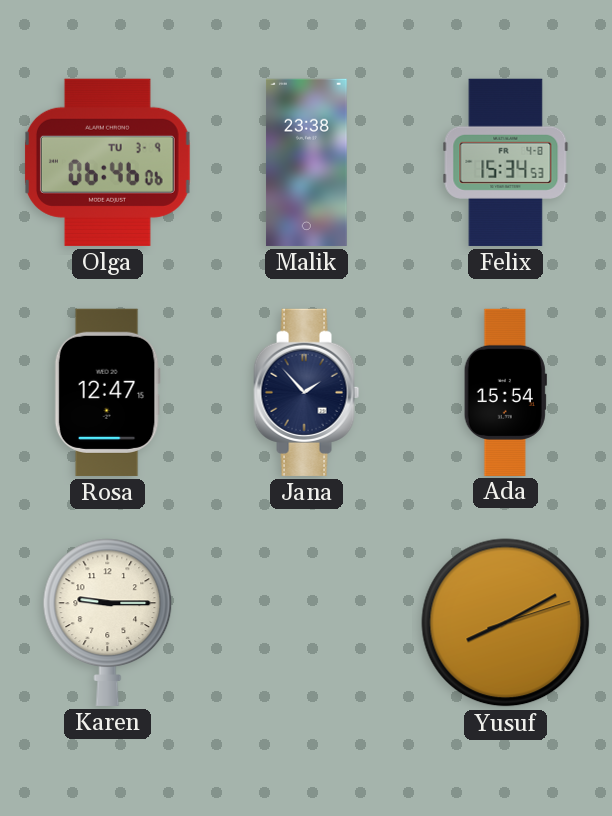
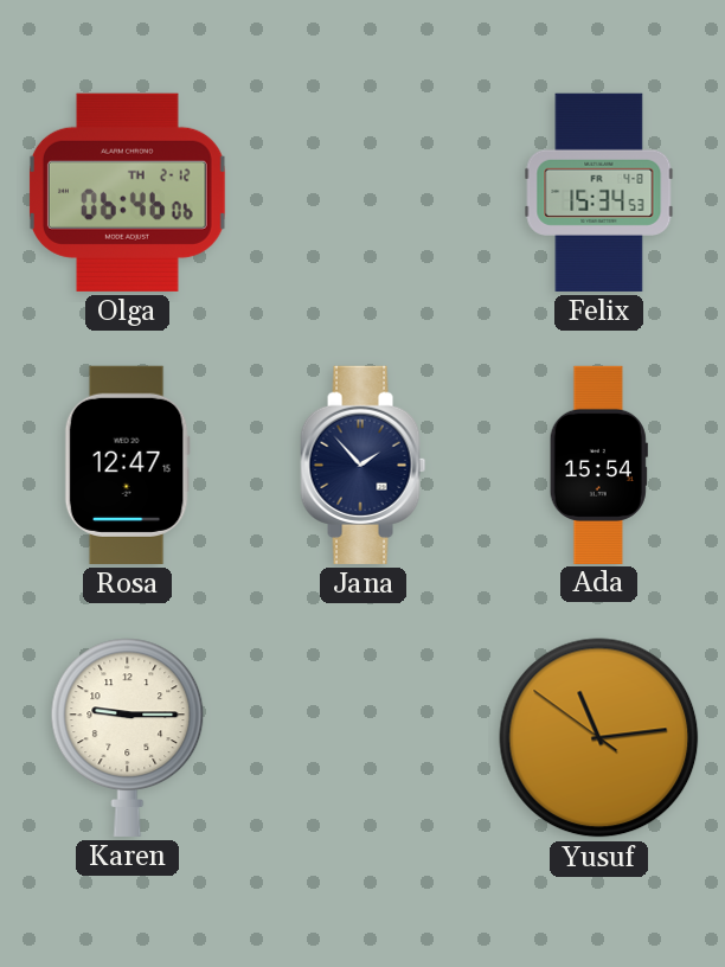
Olga date: TU 3-9 -> TH 2-12
Malik: 23:38 -> none
Yusuf: 8:10 -> 11:13
